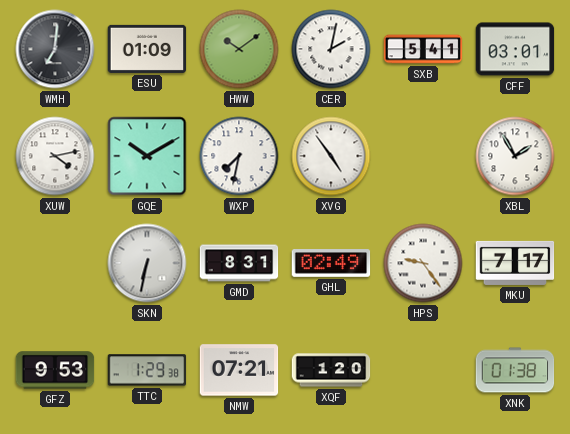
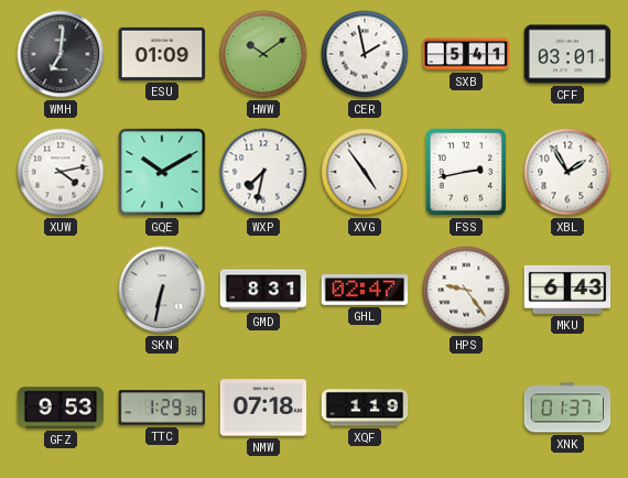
CER: 2:02 -> 1:58
FSS: none -> 2:43
GHL: 02:49 -> 02:47
MKU: 7:17 -> 6:43
NMW: 07:21 -> 07:18
XQF: 1:20 -> 1:19
XNK: 01:38 -> 01:37
